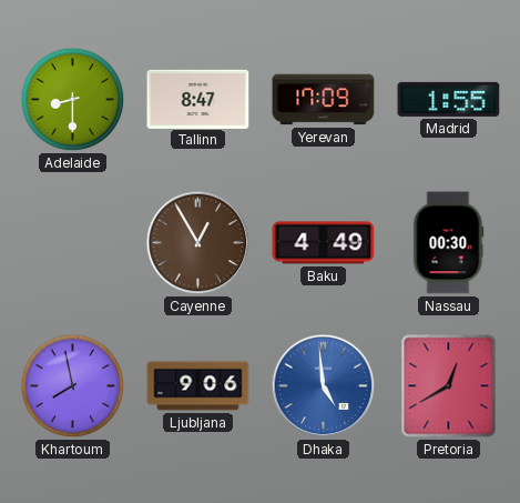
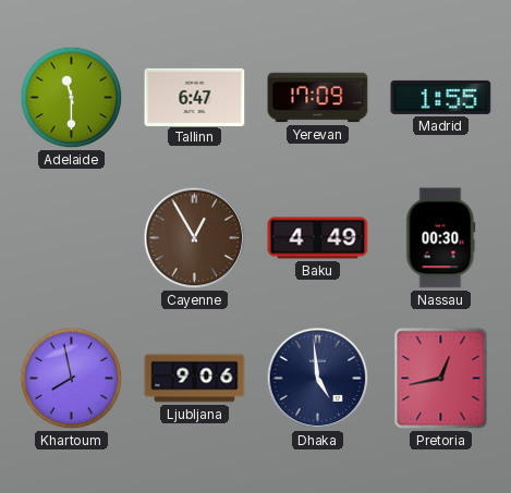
Adelaide: 8:30 -> 11:30
Tallinn: 8:47 -> 6:47
Dhaka dial: blue -> navy
Pretoria: 12:40 -> 12:43
